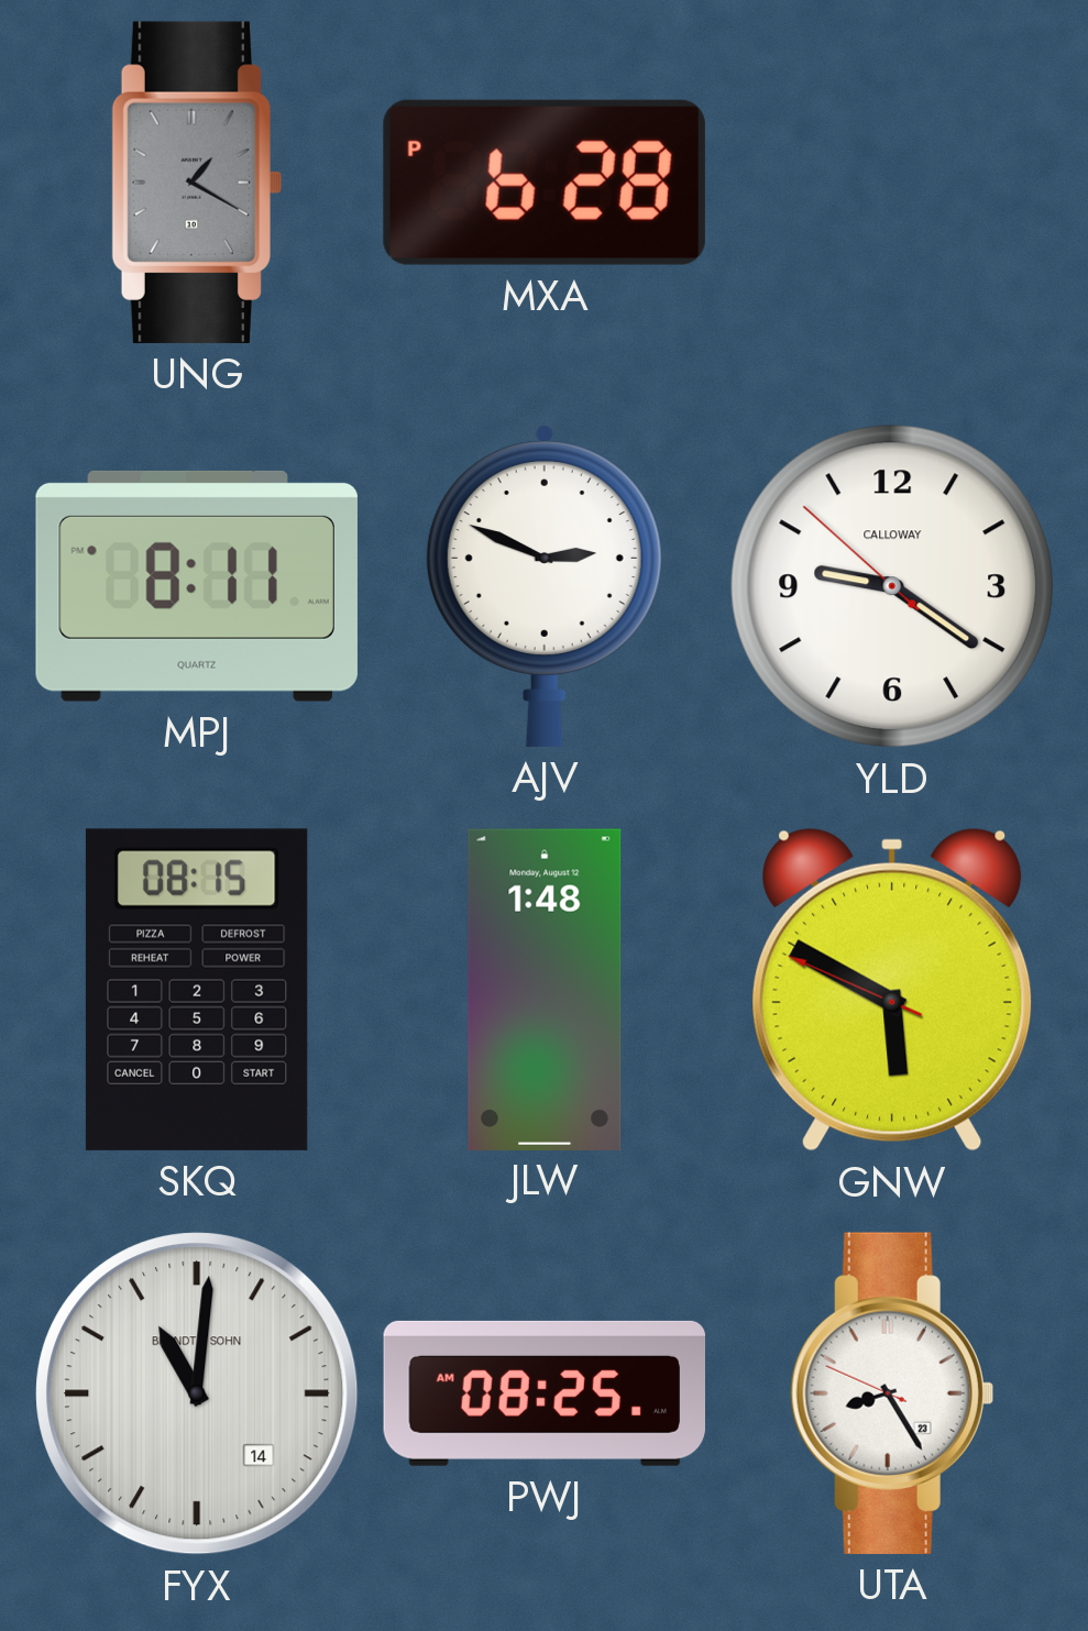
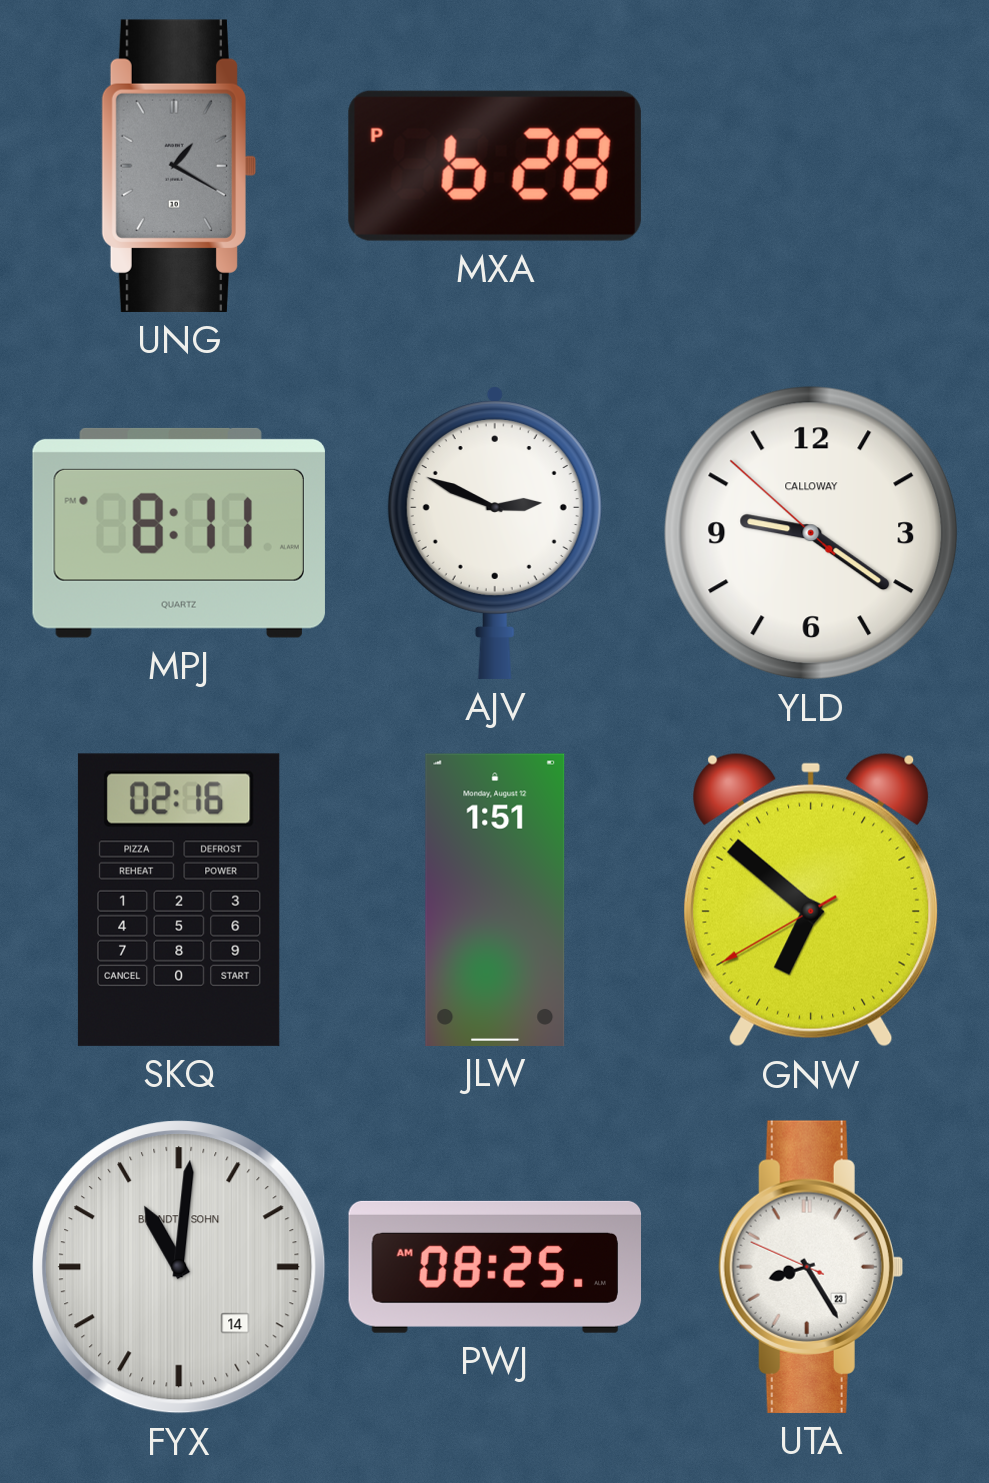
SKQ: 08:15 -> 02:16
JLW: 1:48 -> 1:51
GNW: 5:49 -> 6:51
